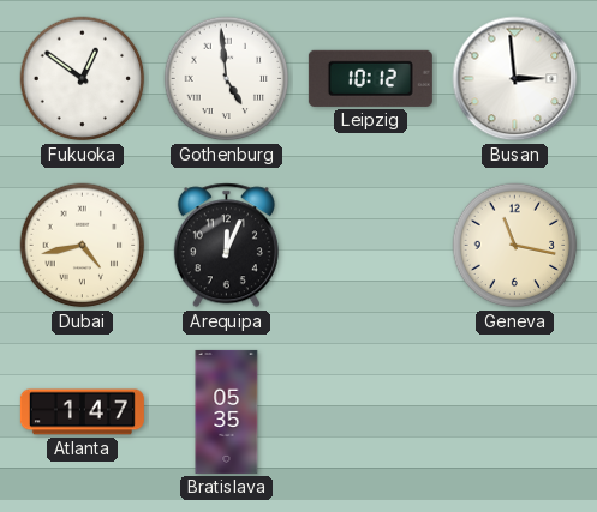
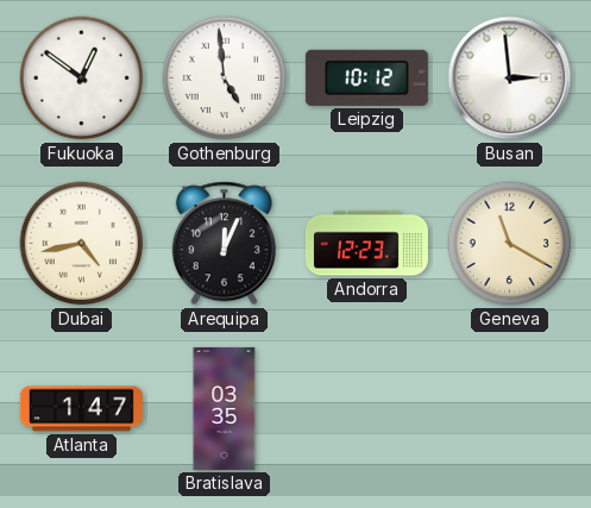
Andorra: none -> 12:23
Geneva: 11:17 -> 11:20
Bratislava: 05:35 -> 03:35
